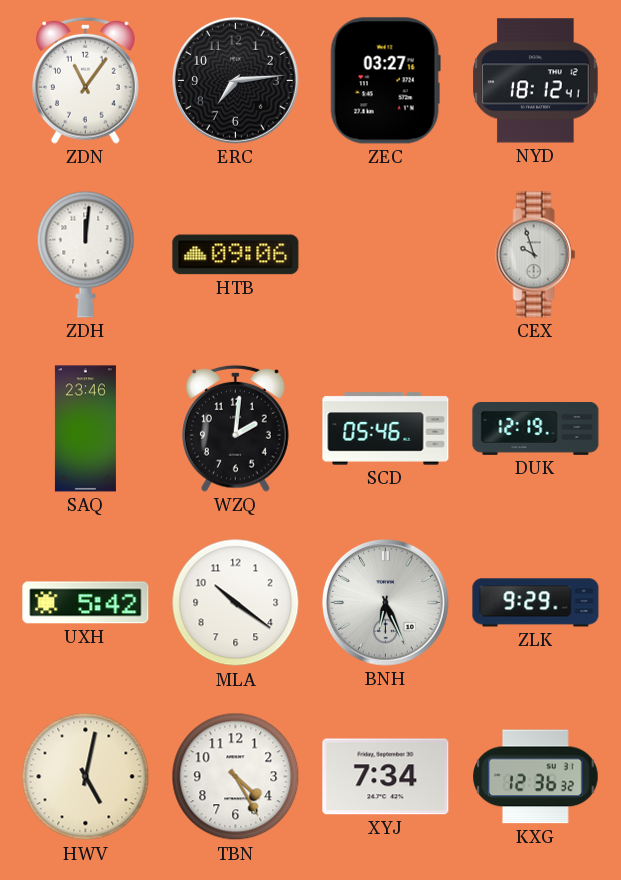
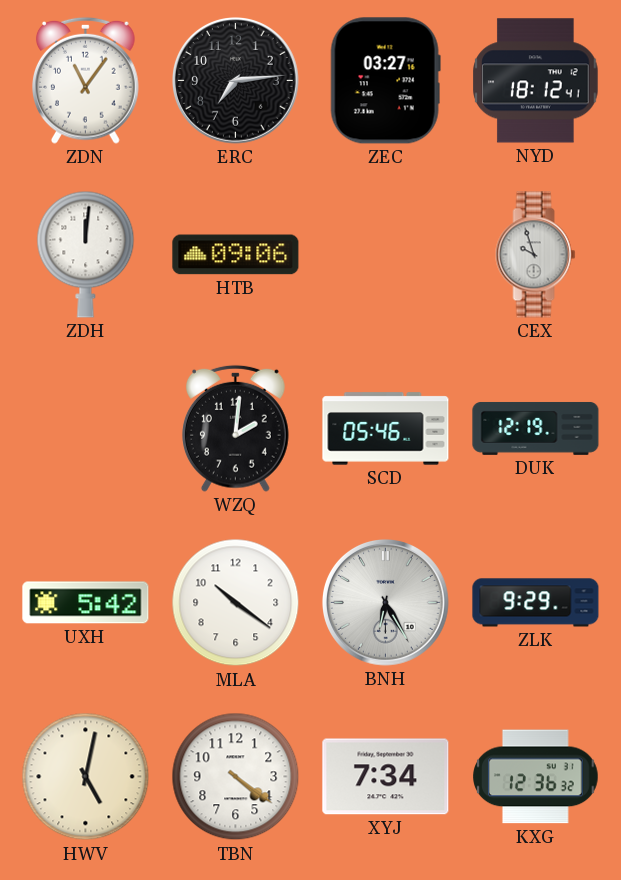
SAQ: 23:46 -> none
BNH: 6:26 -> 6:25
TBN: 4:25 -> 4:21
